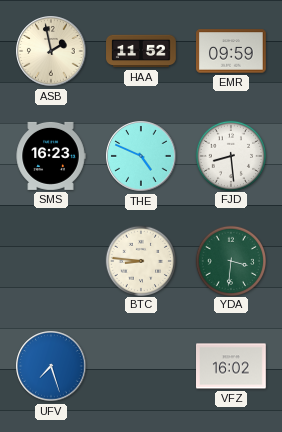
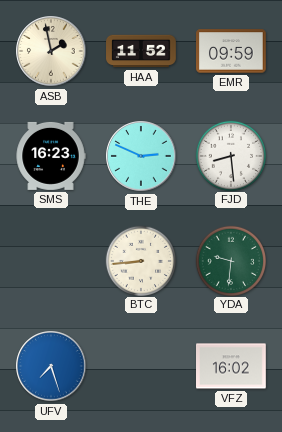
THE: 4:49 -> 2:49
BTC: 8:46 -> 8:44
YDA: 3:31 -> 9:31
